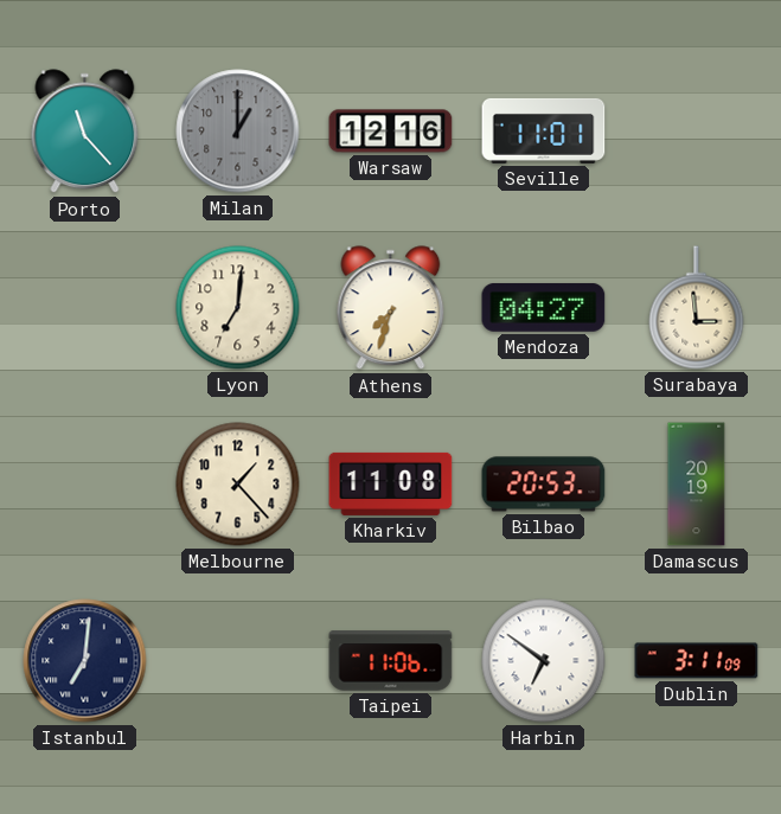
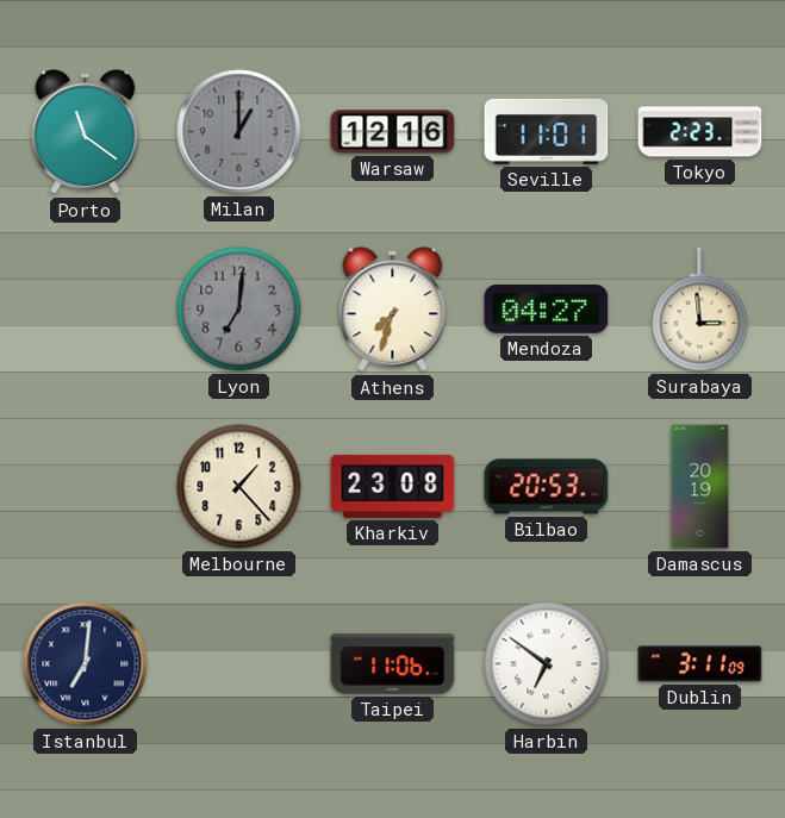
Porto: 11:23 -> 11:21
Tokyo: none -> 2:23
Lyon dial: cream -> grey
Kharkiv: 11:08 -> 23:08
